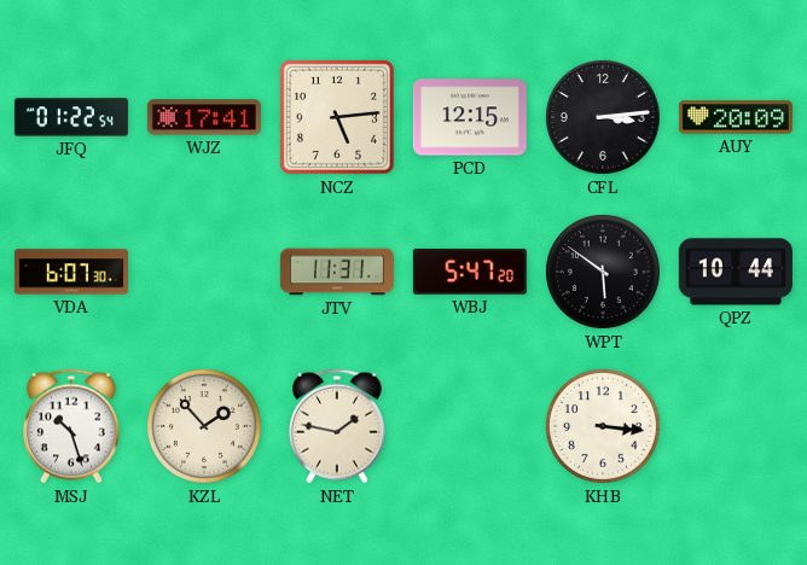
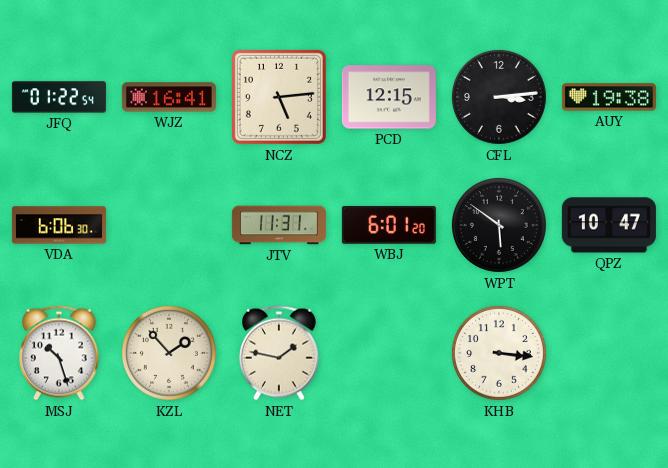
WJZ: 17:41 -> 16:41
AUY: 20:09 -> 19:38
VDA: 6:07 -> 6:06
WBJ: 5:47 -> 6:01
QPZ: 10:44 -> 10:47
